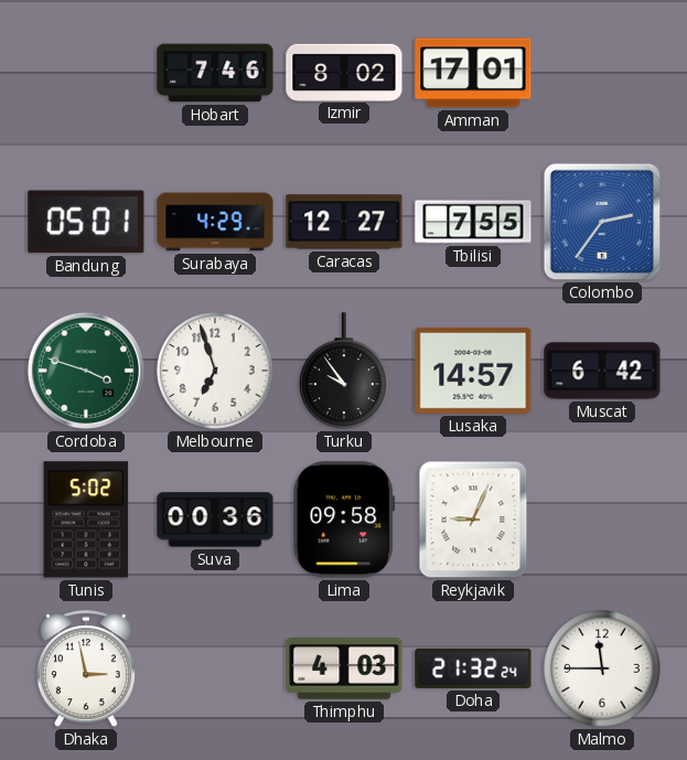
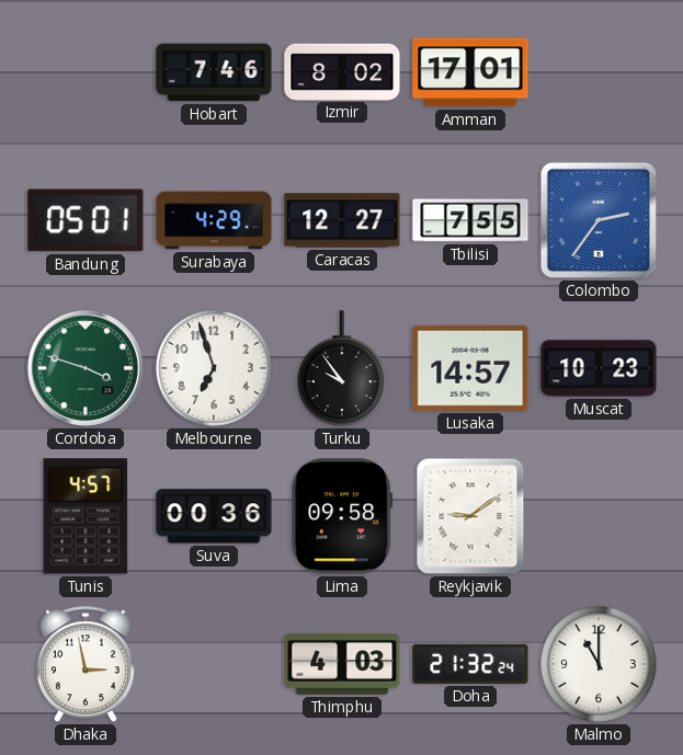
Muscat: 6:42 -> 10:23
Tunis: 5:02 -> 4:57
Reykjavik: 9:04 -> 9:09
Malmo: 11:45 -> 11:00
